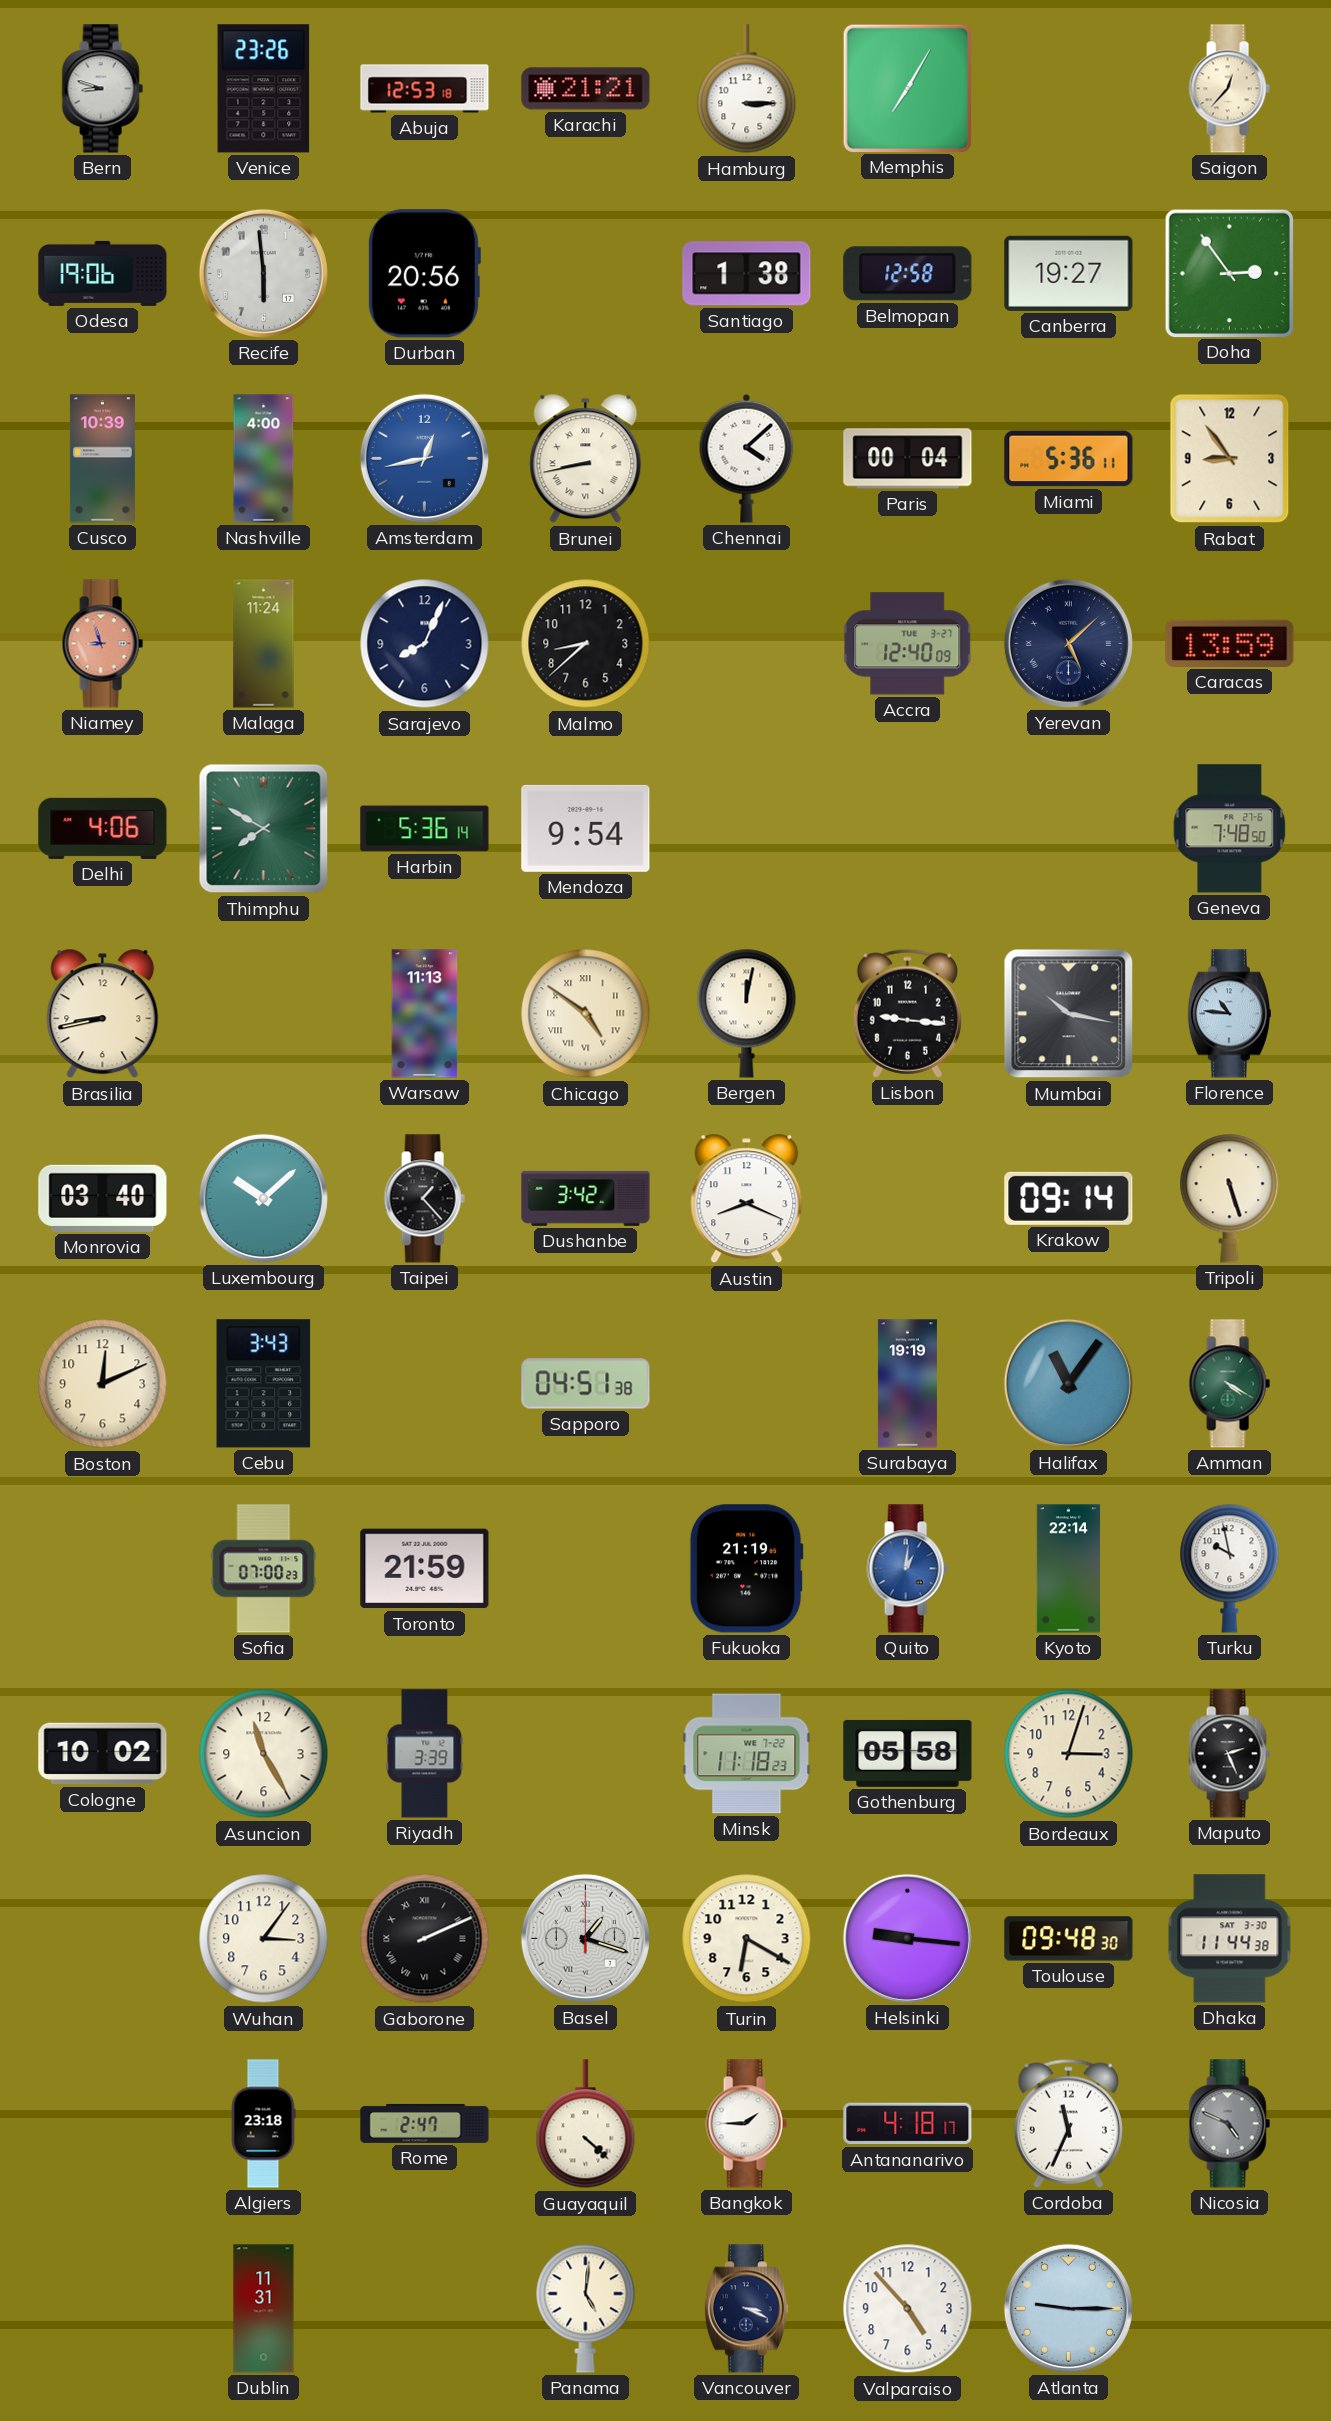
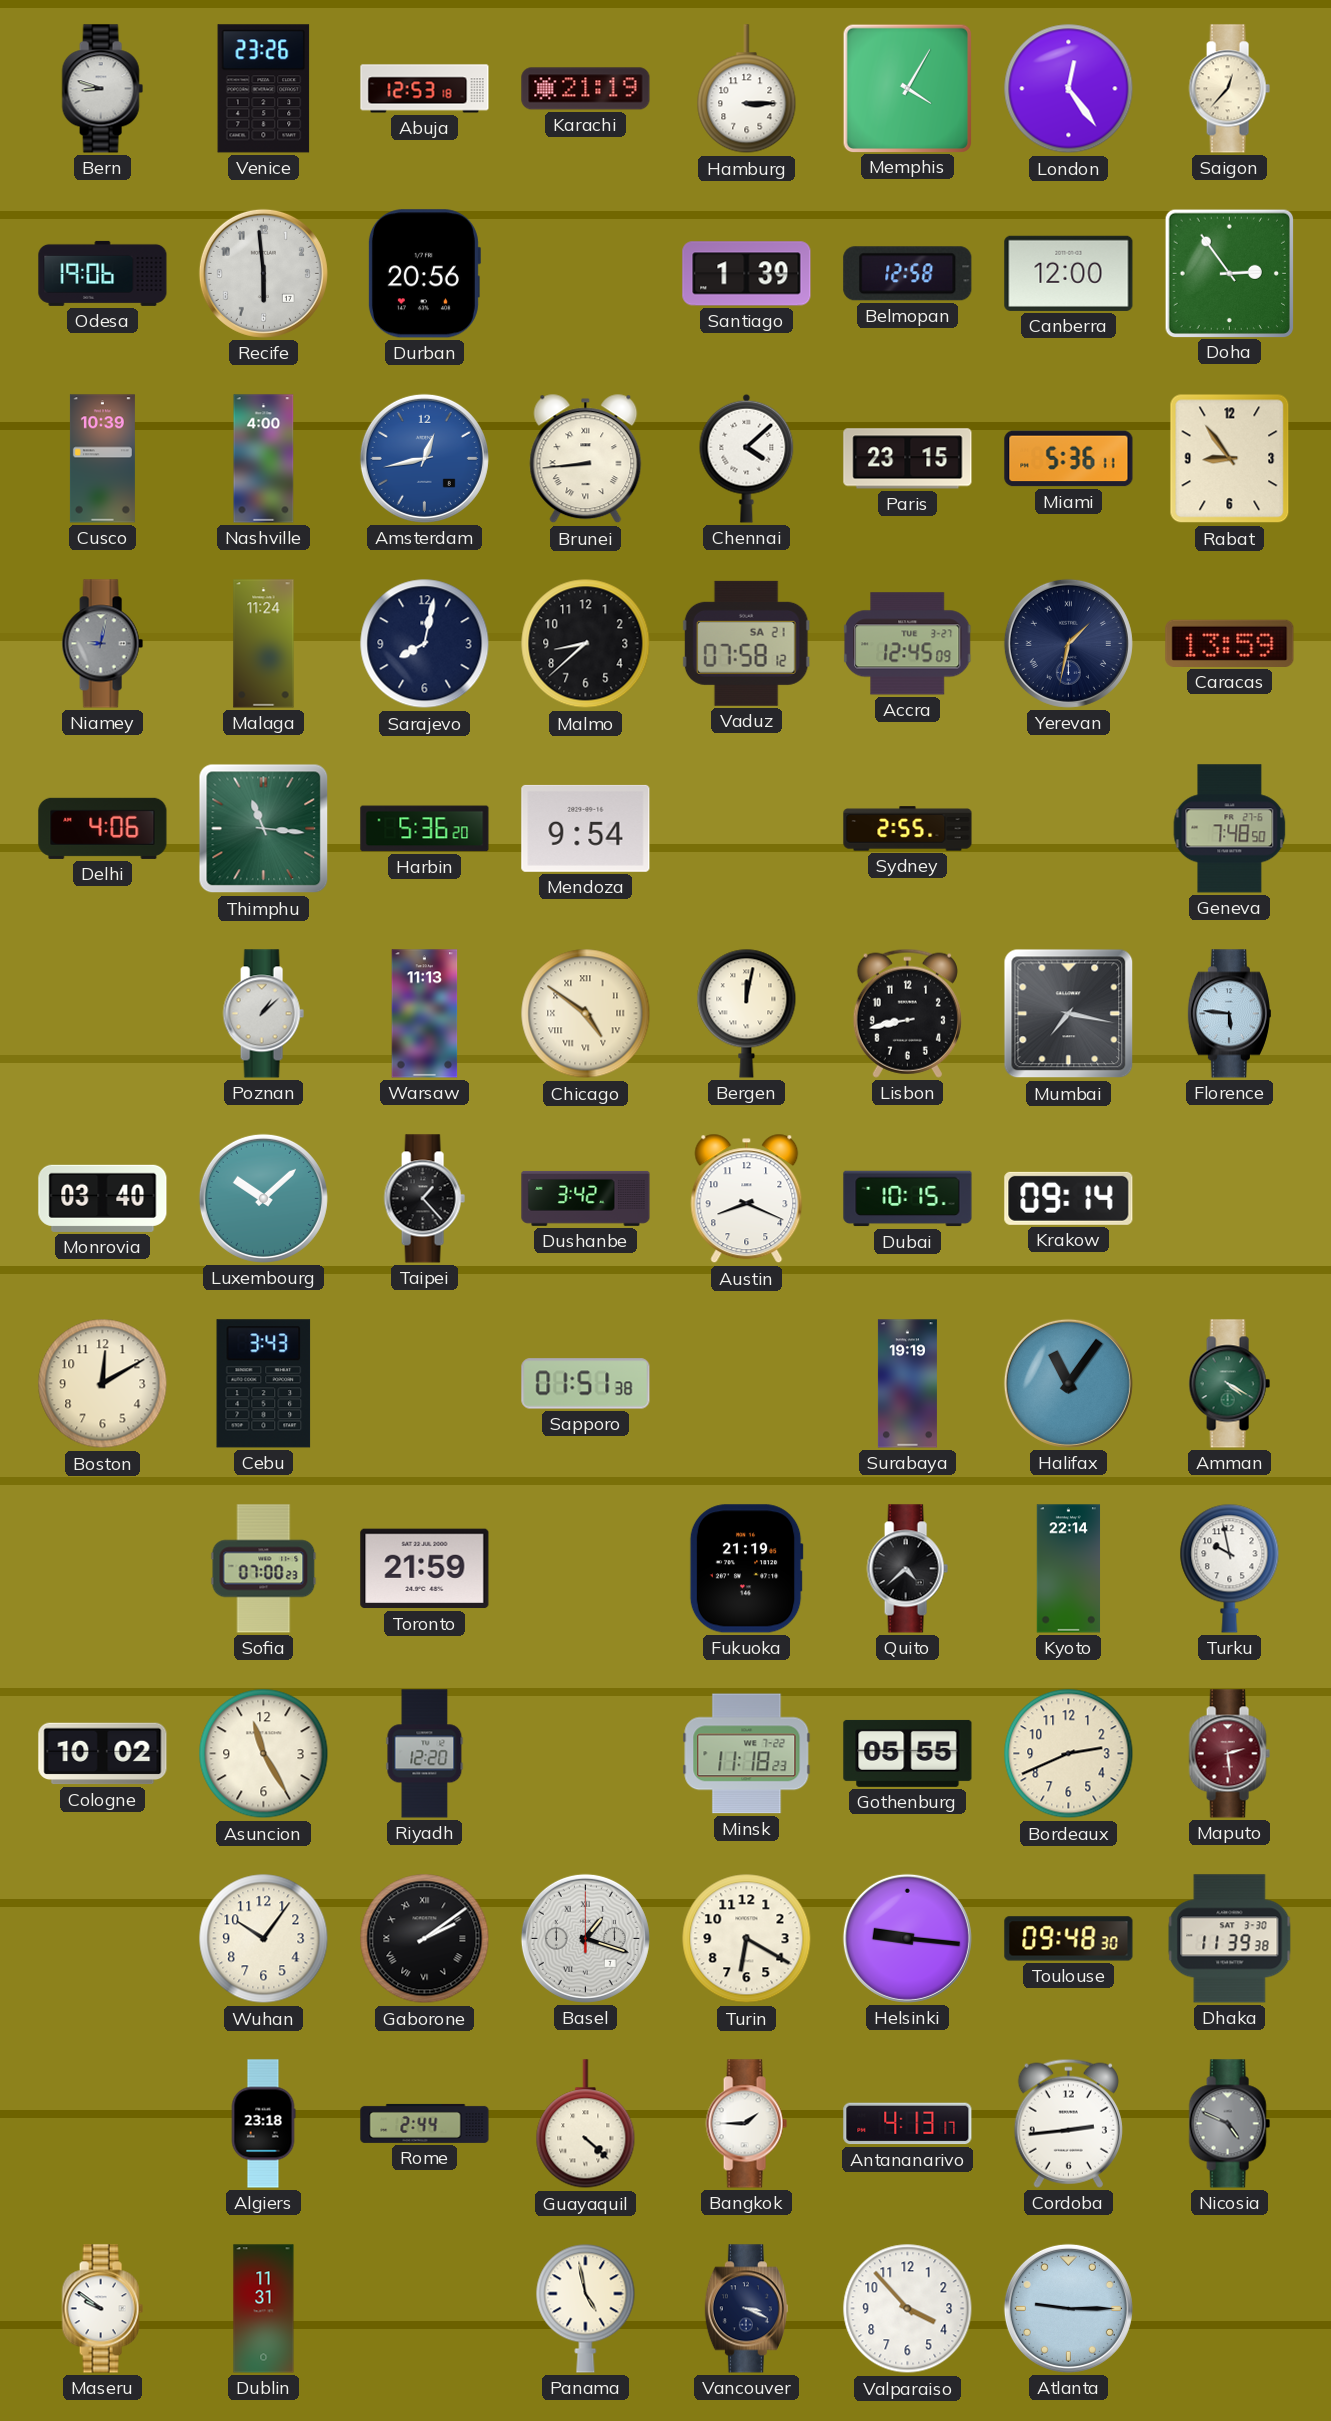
Karachi: 21:21 -> 21:19
Memphis: 7:05 -> 4:05
London: none -> 12:24
Santiago: 1:38 -> 1:39
Canberra: 19:27 -> 12:00
Brunei: 8:43 -> 8:44
Paris: 00:04 -> 23:15
Niamey: 8:57 -> 9:02
Niamey dial: salmon -> grey
Sarajevo: 8:04 -> 8:02
Vaduz: none -> 07:58
Accra: 12:40 -> 12:45
Yerevan: 5:08 -> 1:32
Thimphu: 7:50 -> 11:16
Harbin: 5:36:14 -> 5:36:20
Sydney: none -> 2:55
Brasilia: 8:43 -> none
Poznan: none -> 1:08
Lisbon: 9:16 -> 8:43
Mumbai: 10:17 -> 7:17
Florence: 10:46 -> 5:46
Dubai: none -> 10:15
Tripoli: 5:27 -> none
Boston: 12:11 -> 12:10
Sapporo: 04:51 -> 01:51
Quito: 1:01 -> 4:38
Quito dial: blue -> black
Riyadh: 3:39 -> 12:20
Gothenburg: 05:58 -> 05:55
Bordeaux: 3:03 -> 2:41
Maputo: 2:26 -> 2:29
Maputo dial: black -> burgundy
Wuhan: 3:06 -> 10:06
Gaborone: 2:11 -> 2:09
Dhaka: 11:44 -> 11:39
Rome: 2:47 -> 2:44
Antananarivo: 4:18 -> 4:13
Cordoba: 11:34 -> 2:44
Maseru: none -> 9:51
Panama: 5:01 -> 4:58
Valparaiso: 4:53 -> 3:53
